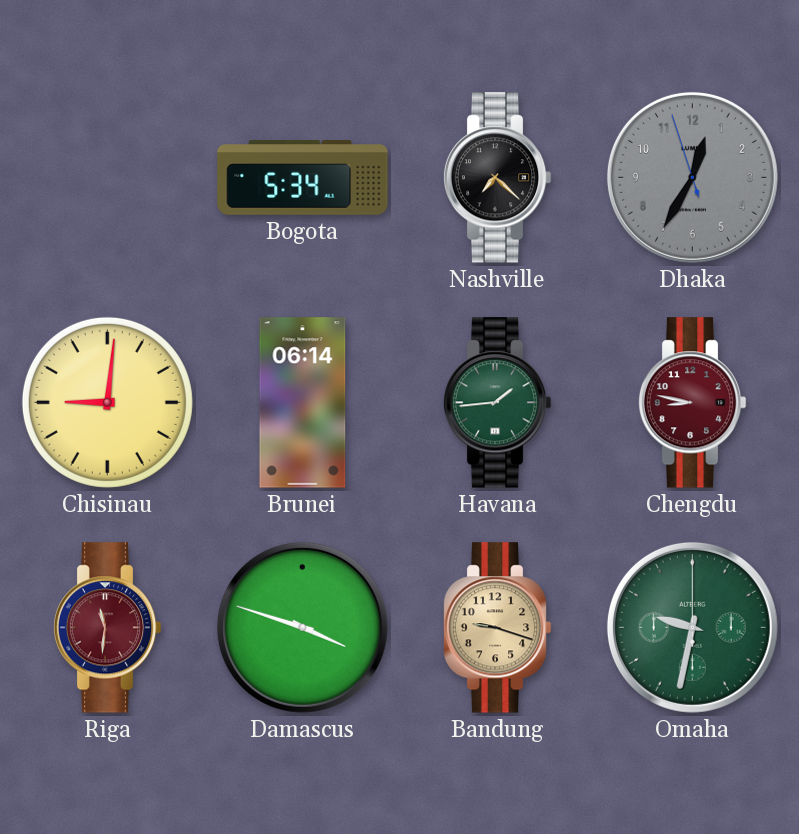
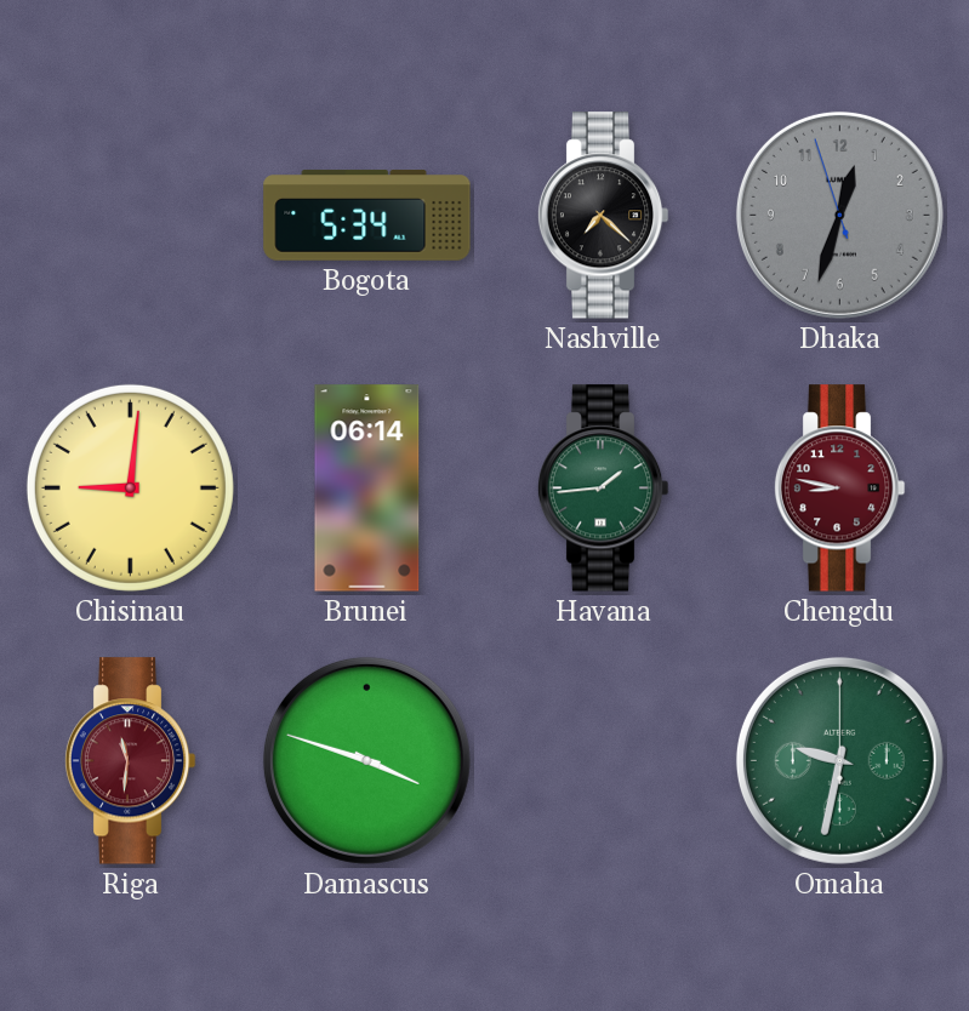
Dhaka: 12:34 -> 12:32
Bandung: 9:18 -> none
